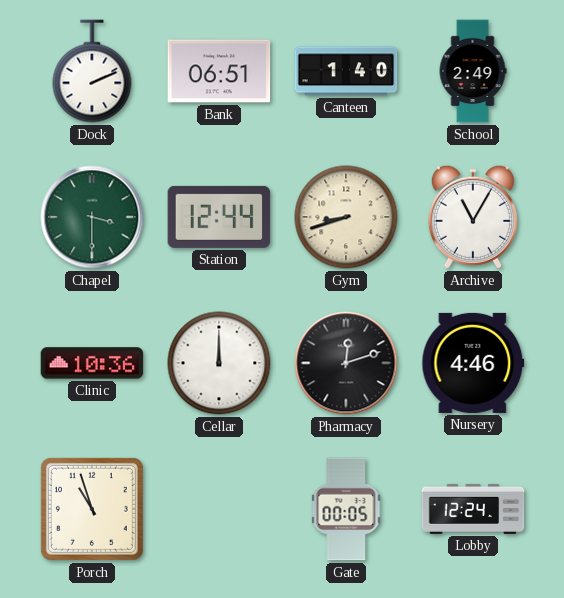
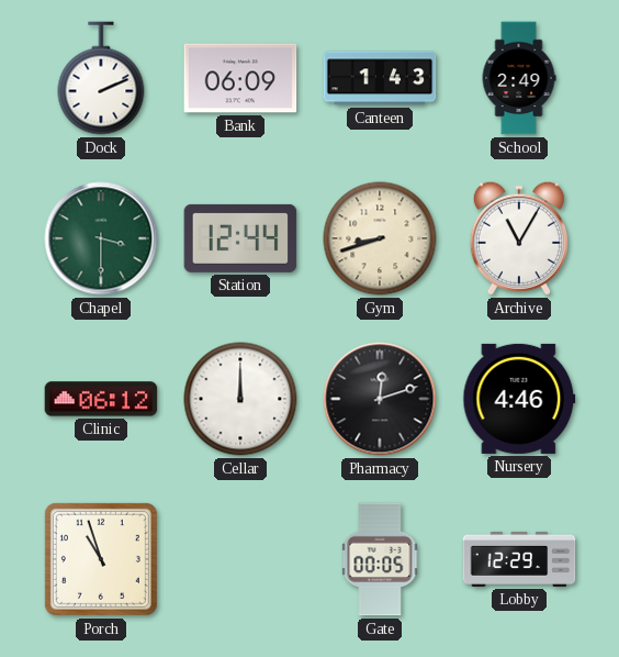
Bank: 06:51 -> 06:09
Canteen: 1:40 -> 1:43
Clinic: 10:36 -> 06:12
Lobby: 12:24 -> 12:29
